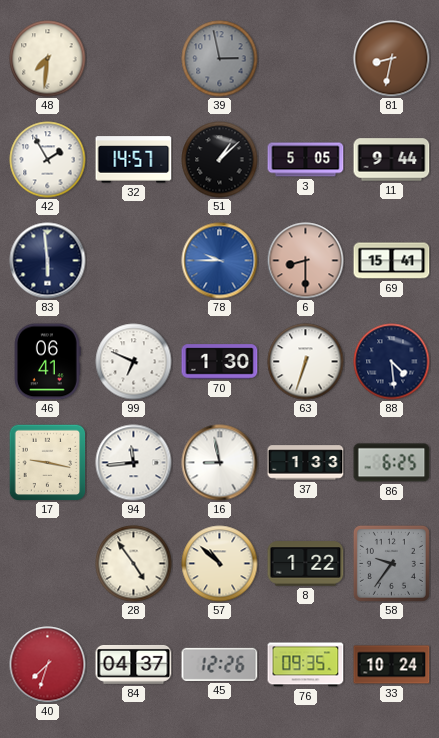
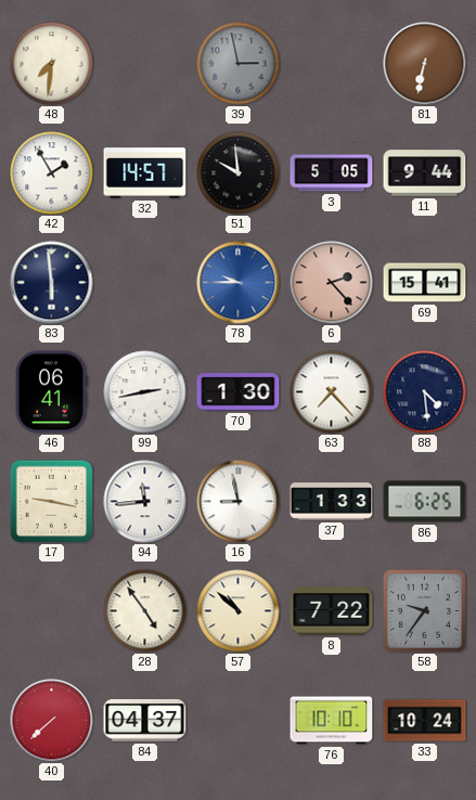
81: 8:32 -> 6:32
51: 1:08 -> 9:59
6: 8:30 -> 2:23
99: 6:49 -> 2:43
63: 6:33 -> 7:23
8: 1:22 -> 7:22
40: 7:33 -> 7:38
45: 12:26 -> none
76: 09:35 -> 10:10
